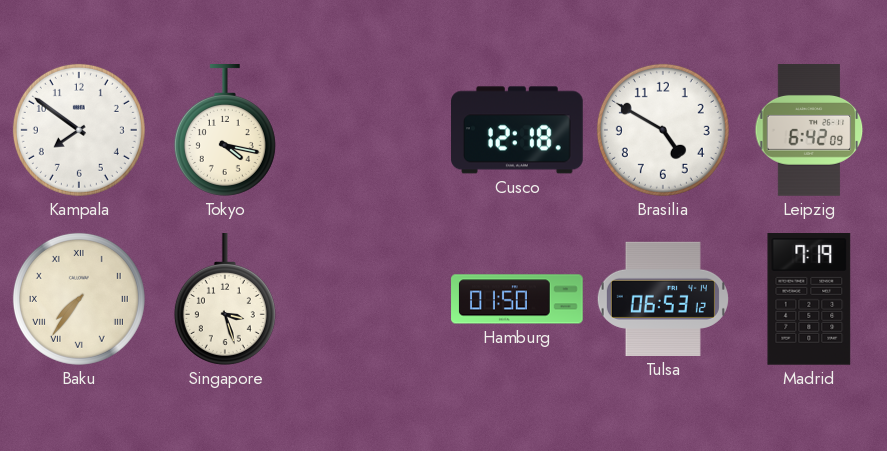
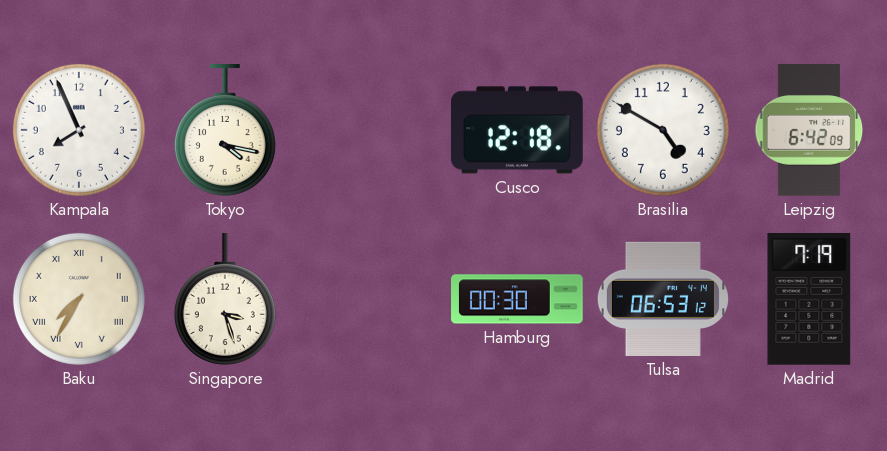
Kampala: 7:51 -> 7:56
Baku: 7:36 -> 7:35
Hamburg: 01:50 -> 00:30
